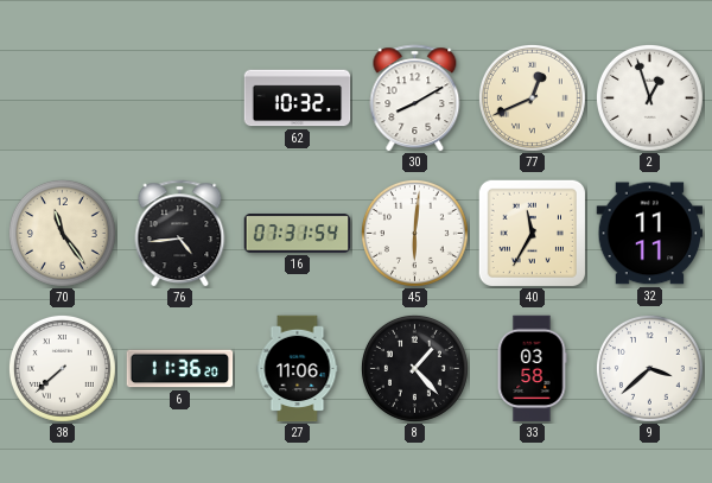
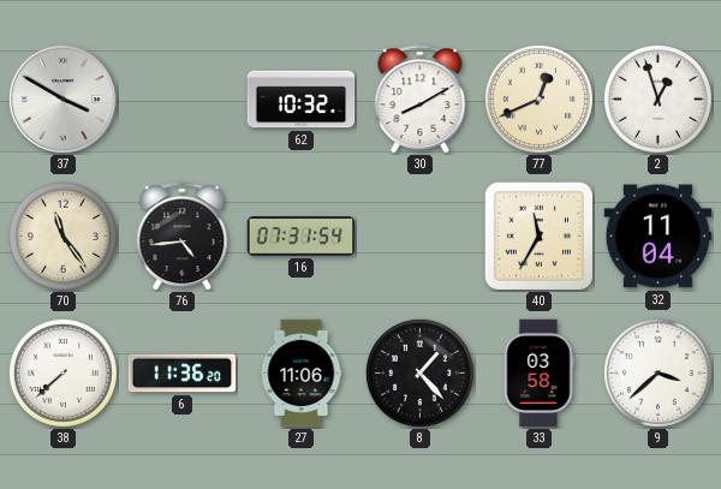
37: none -> 3:50
45: 6:01 -> none
32: 11:11 -> 11:04
